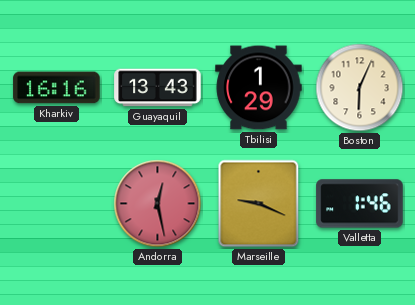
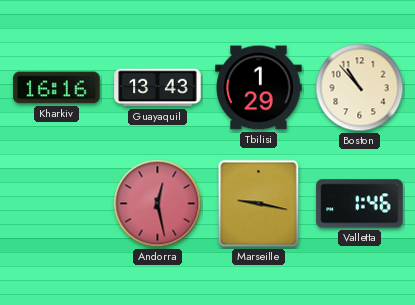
Boston: 6:04 -> 10:53
Marseille: 9:19 -> 9:17
